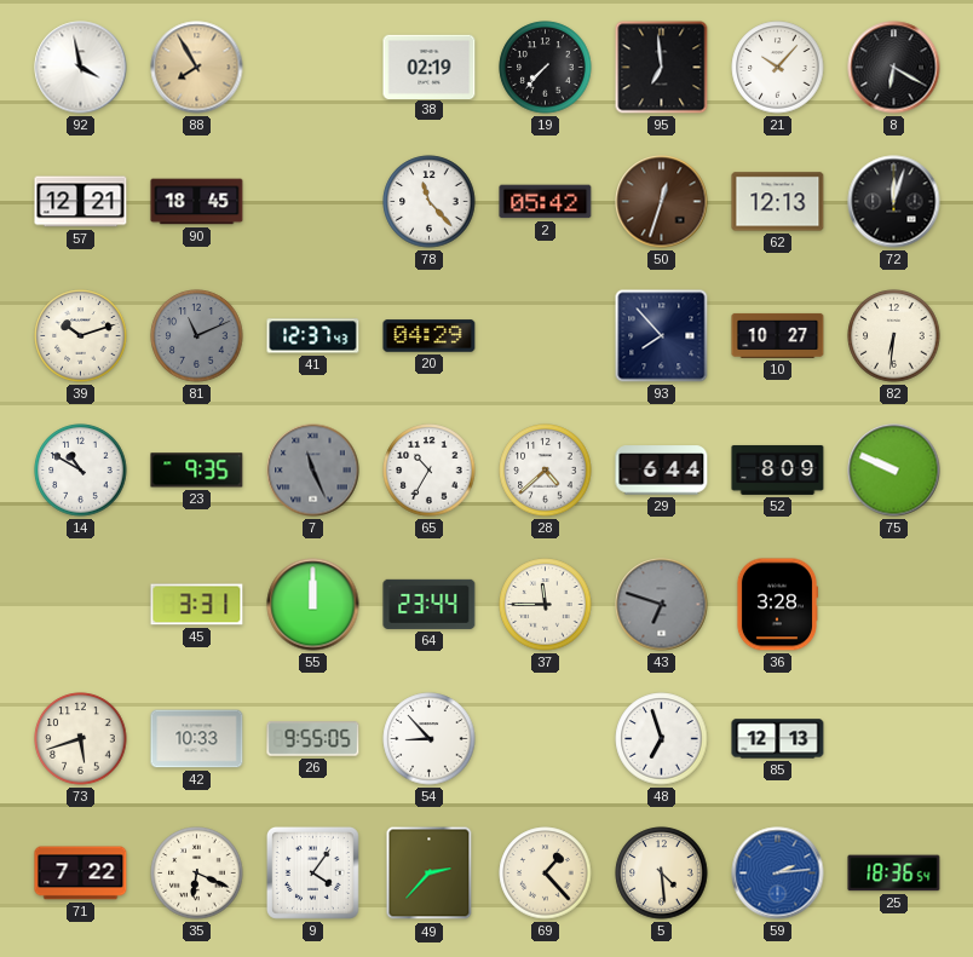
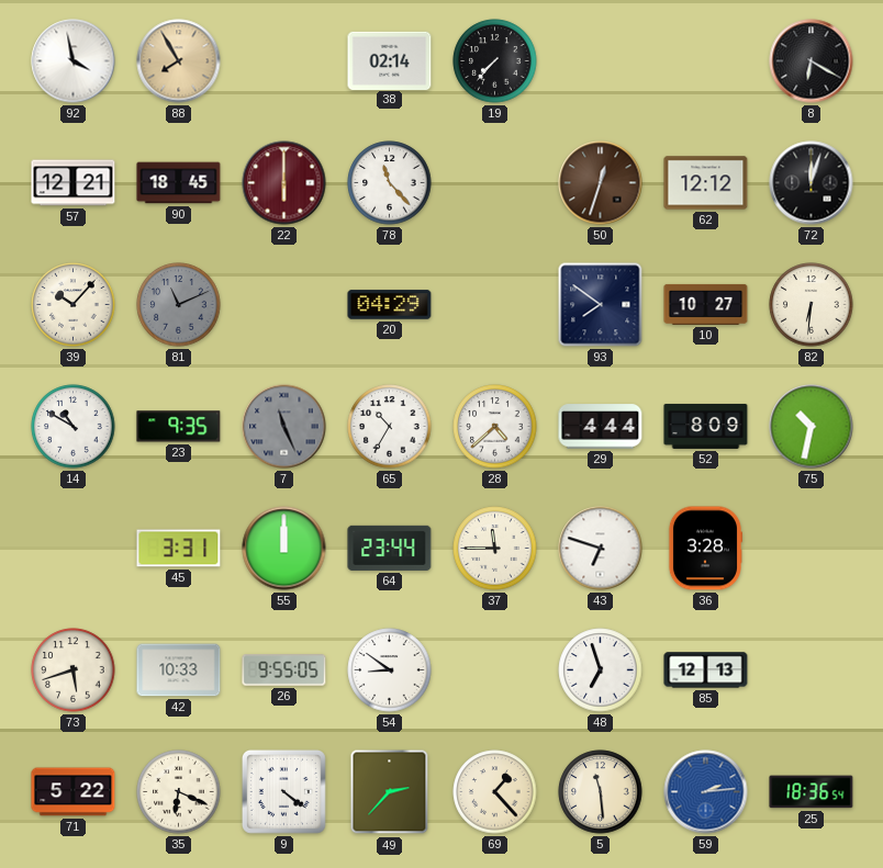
38: 02:19 -> 02:14
95: 6:59 -> none
21: 10:07 -> none
22: none -> 6:00
2: 05:42 -> none
62: 12:13 -> 12:12
39: 10:12 -> 10:07
41: 12:37 -> none
93: 7:53 -> 7:51
29: 6:44 -> 4:44
75: 9:49 -> 10:32
43 dial: grey -> white
54: 8:53 -> 8:51
71: 7:22 -> 5:22
9: 4:06 -> 4:21
5: 4:29 -> 11:29
